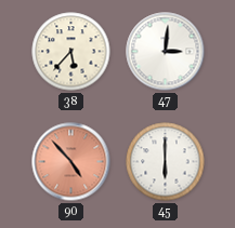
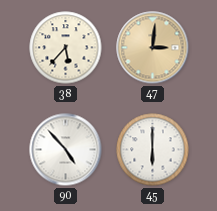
47 dial: white -> champagne
90 dial: salmon -> white
